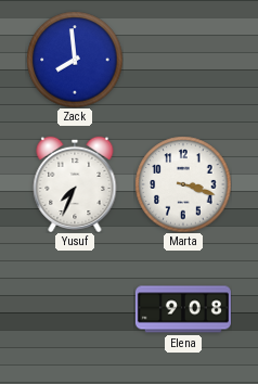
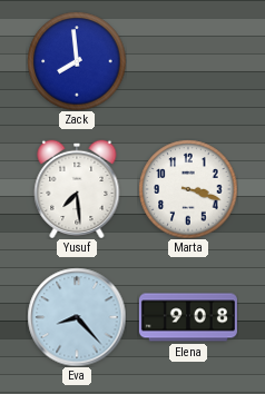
Yusuf: 7:34 -> 7:29
Eva: none -> 8:23
